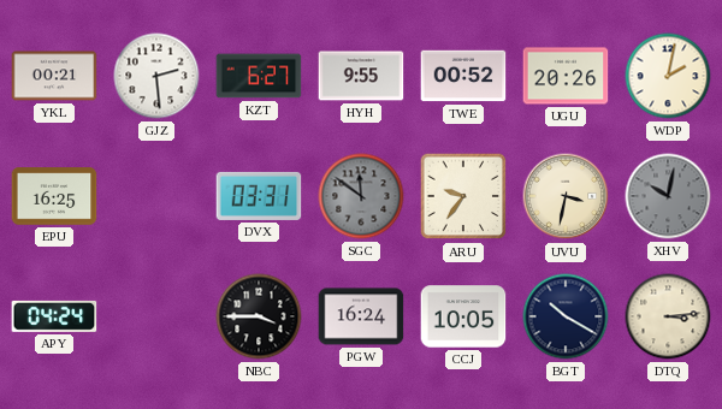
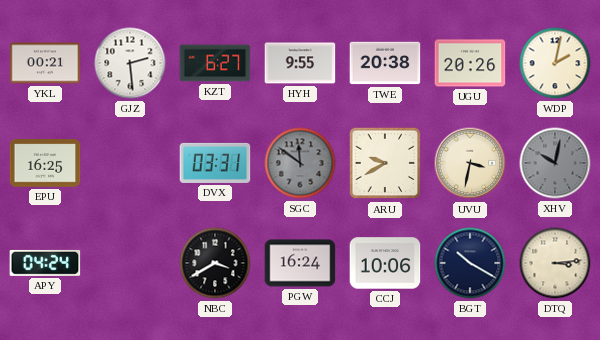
TWE: 00:52 -> 20:38
ARU: 9:36 -> 9:40
NBC: 3:45 -> 3:40
CCJ: 10:05 -> 10:06
